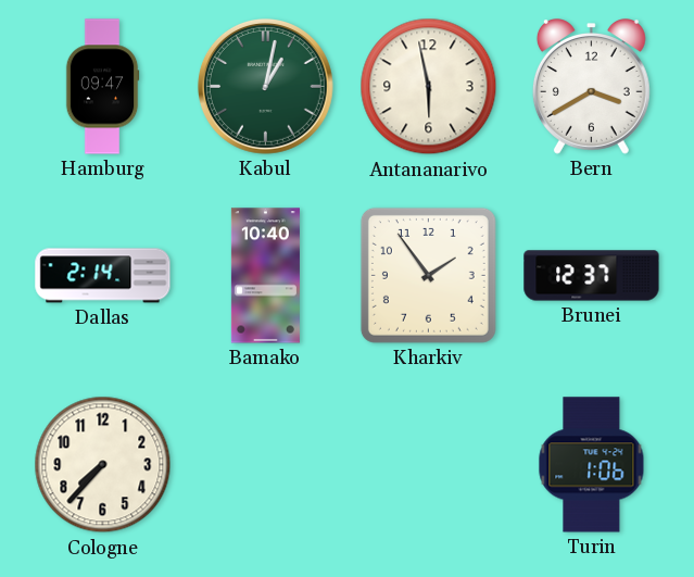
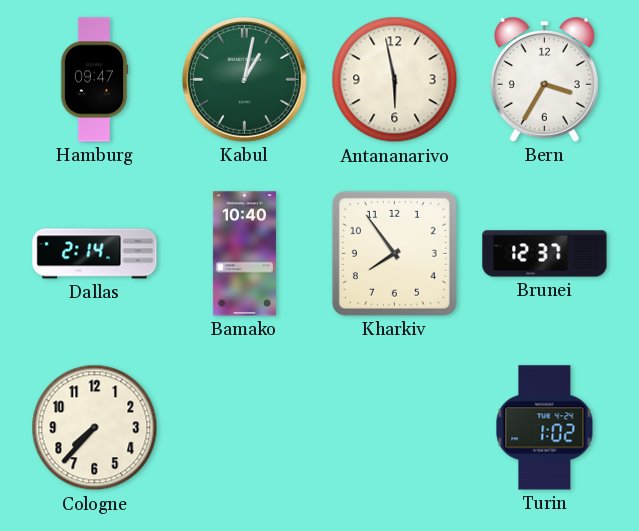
Bern: 3:40 -> 3:35
Kharkiv: 1:54 -> 7:54
Turin: 1:06 -> 1:02
